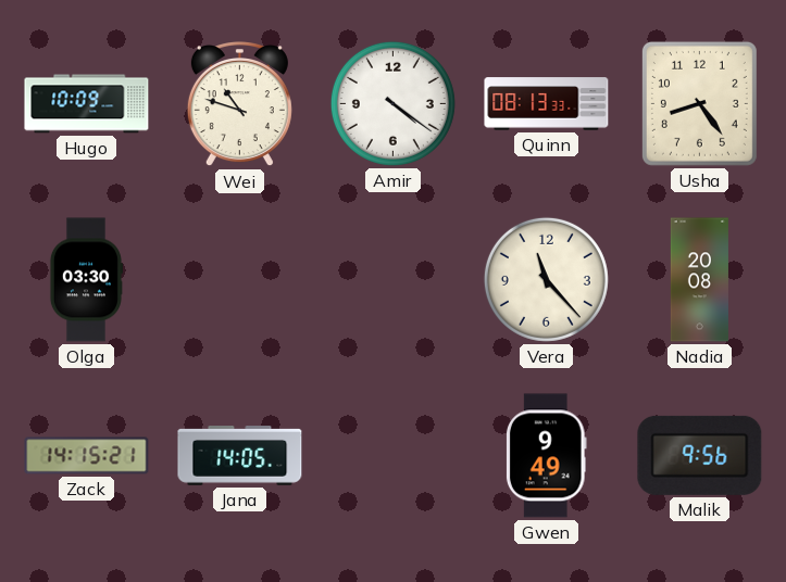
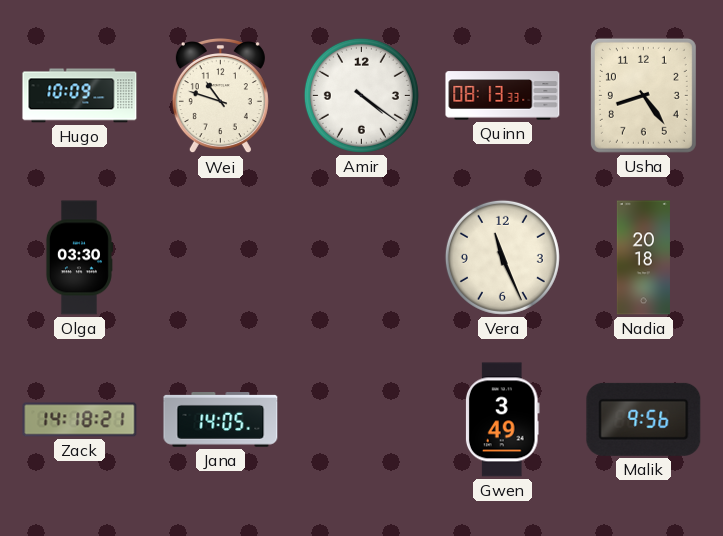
Vera: 11:23 -> 11:26
Nadia: 20:08 -> 20:18
Zack: 14:15 -> 14:18
Gwen: 9:49 -> 3:49
